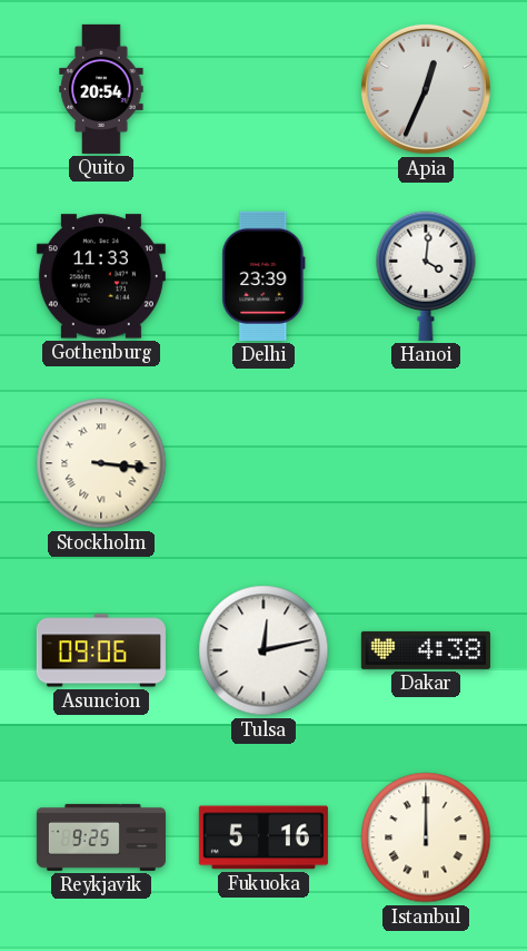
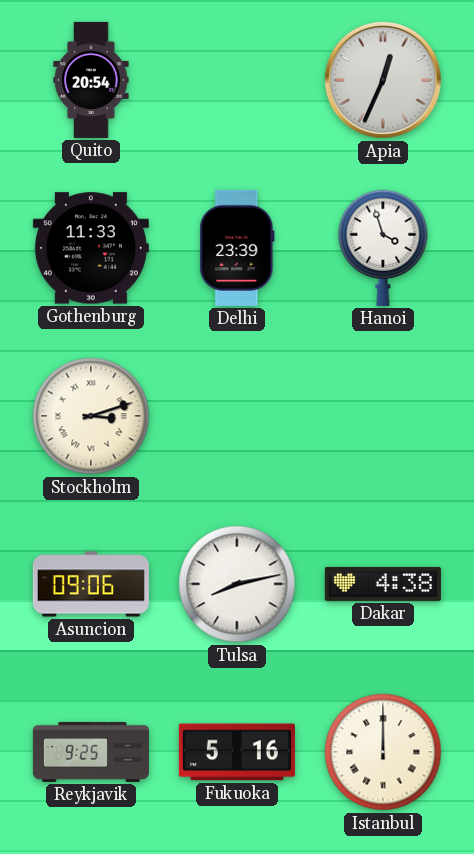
Hanoi: 4:01 -> 3:57
Stockholm: 3:16 -> 3:12
Tulsa: 12:13 -> 8:13
